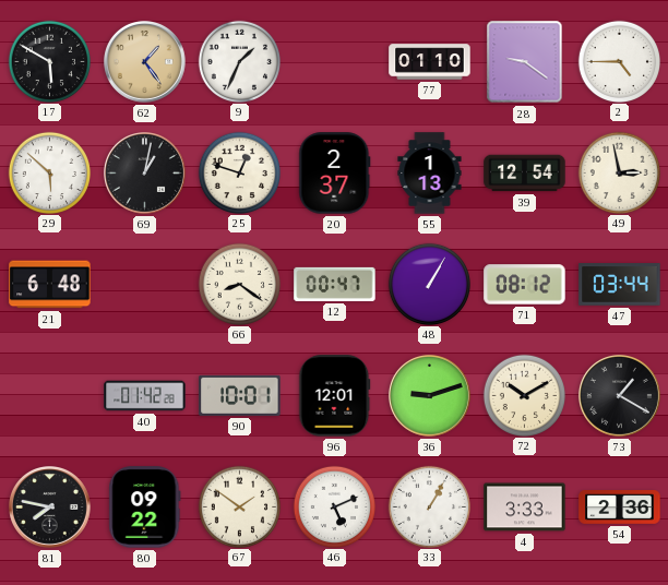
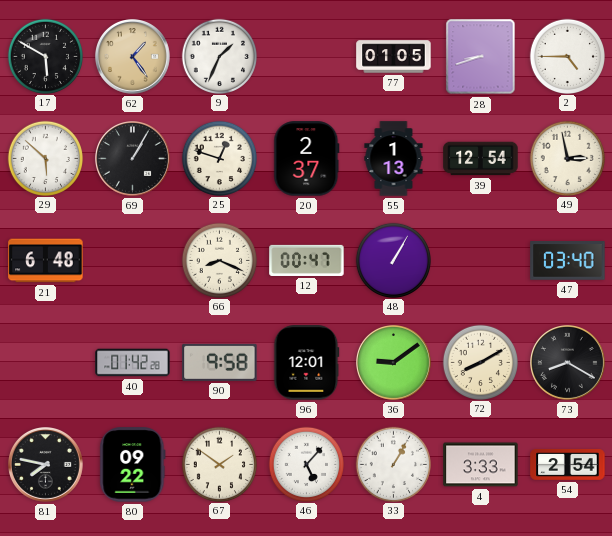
77: 01:10 -> 01:05
28: 9:21 -> 8:42
69: 1:02 -> 1:05
66: 8:21 -> 8:19
71: 08:12 -> none
47: 03:44 -> 03:40
90: 10:01 -> 9:58
36: 9:12 -> 9:09
72: 10:10 -> 8:10
73: 1:20 -> 8:20
46: 5:11 -> 5:07
54: 2:36 -> 2:54
